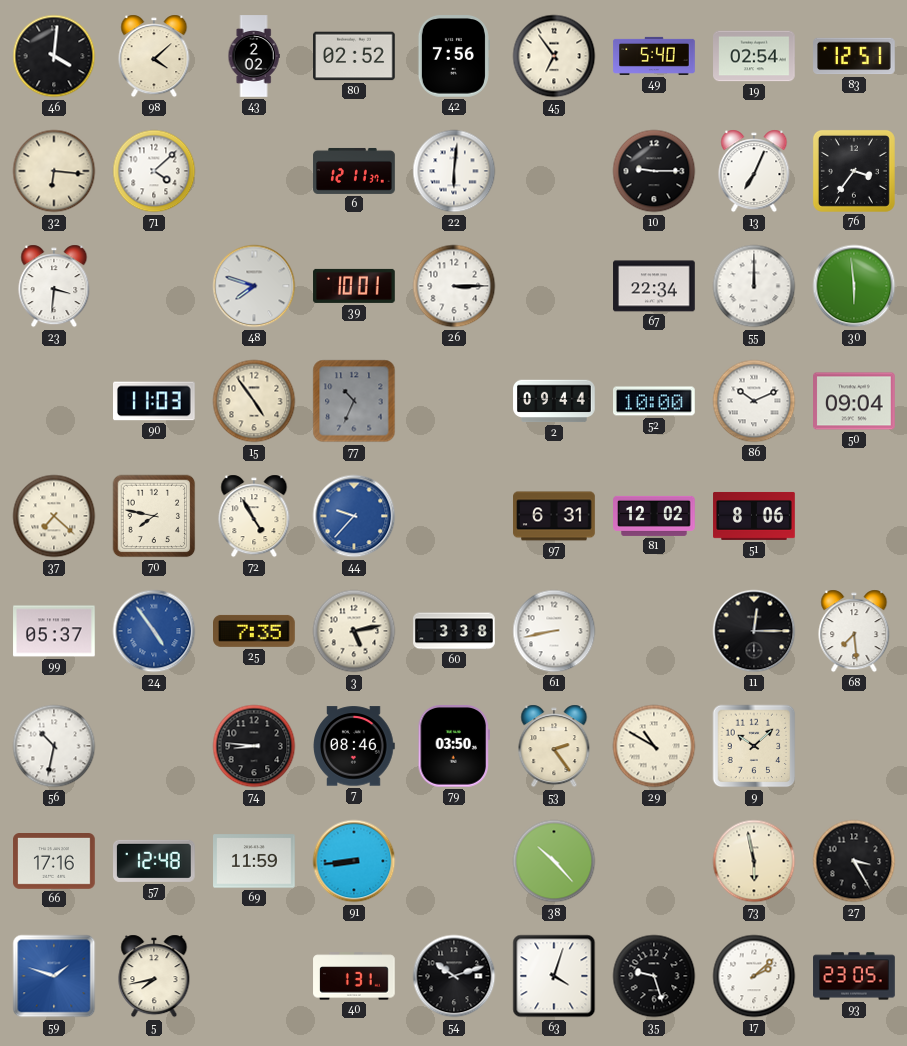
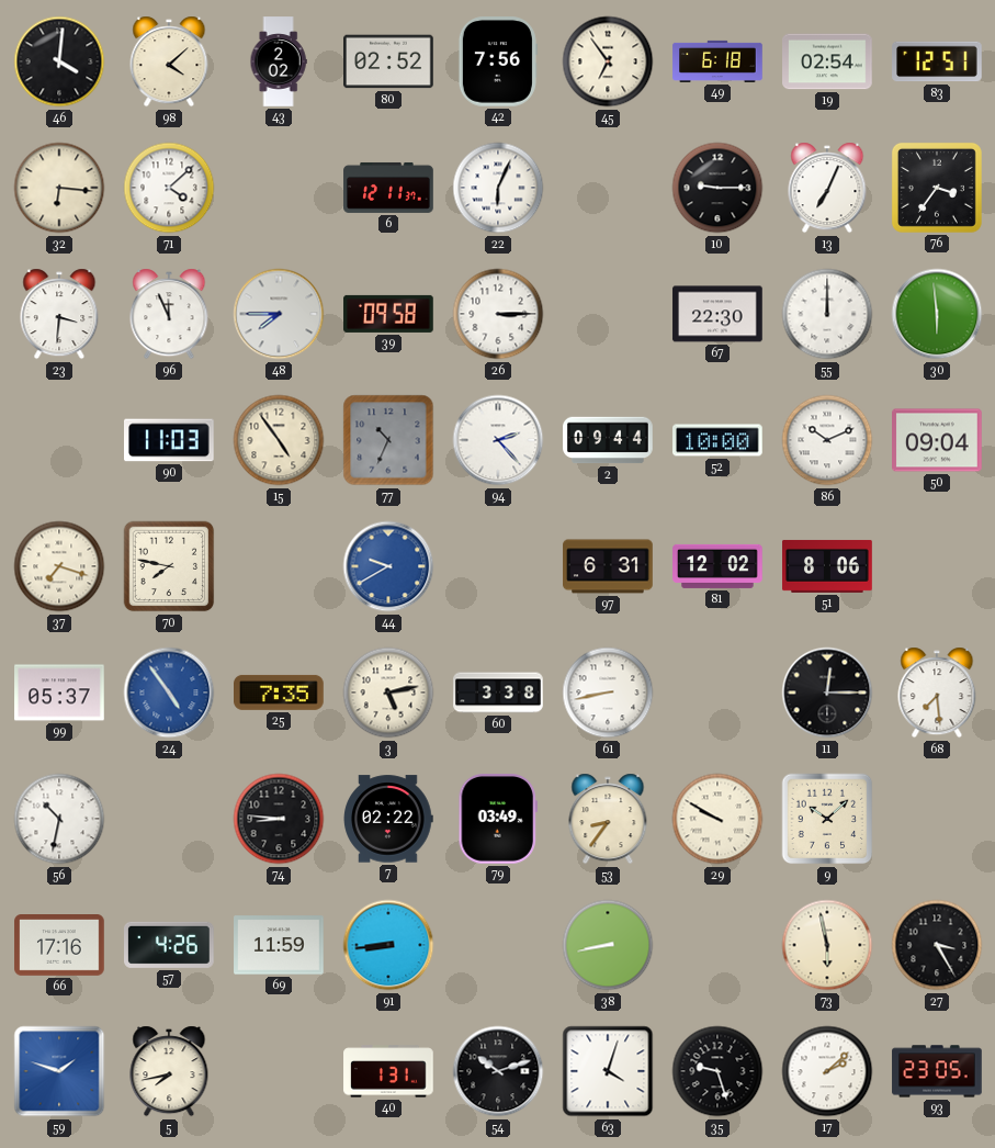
49: 5:40 -> 6:18
22: 6:01 -> 6:04
96: none -> 11:56
48: 7:48 -> 7:45
39: 10:01 -> 09:58
67: 22:34 -> 22:30
94: none -> 2:23
37: 7:22 -> 7:18
72: 4:55 -> none
44: 9:37 -> 9:40
7: 08:46 -> 02:22
79: 03:50 -> 03:49
53: 2:24 -> 8:36
29: 10:50 -> 9:50
57: 12:48 -> 4:26
38: 10:23 -> 8:43
